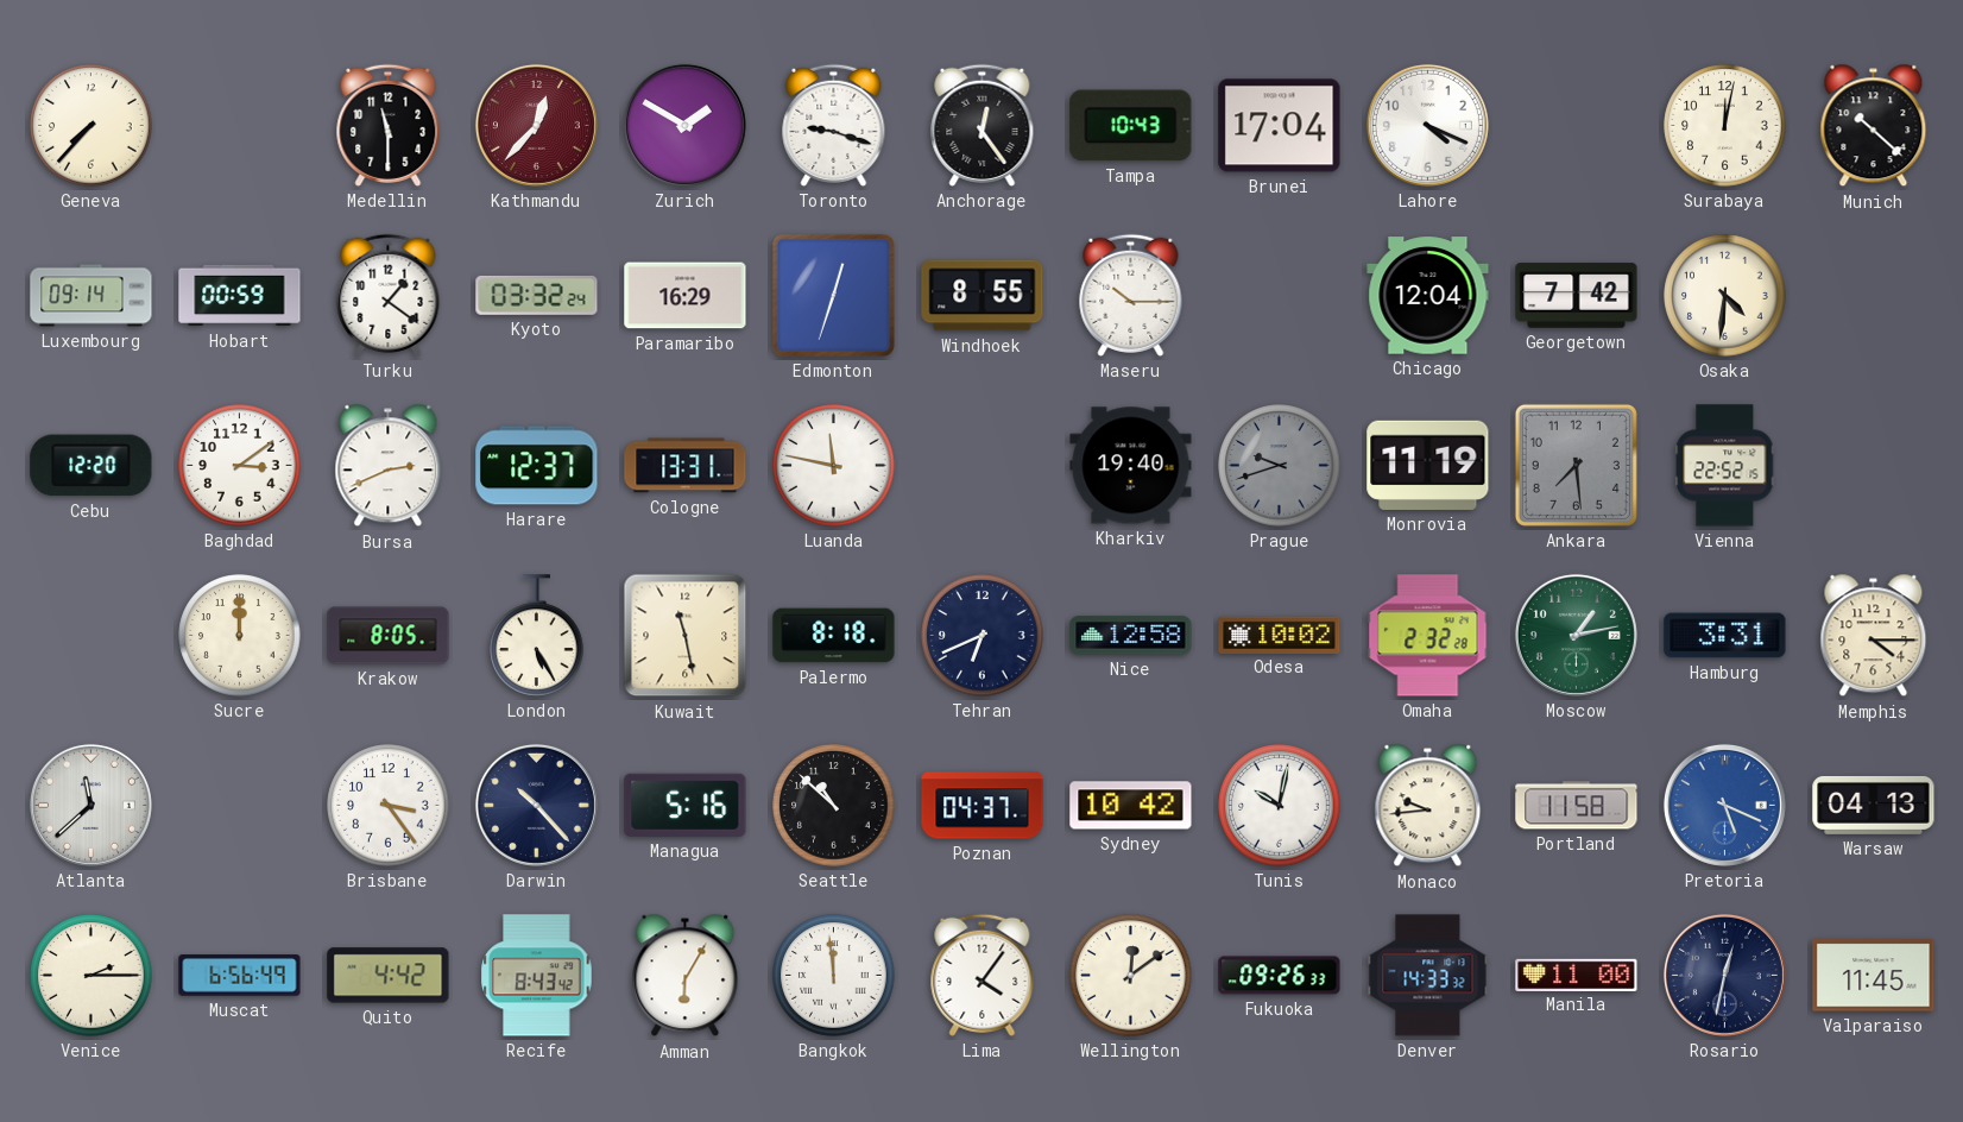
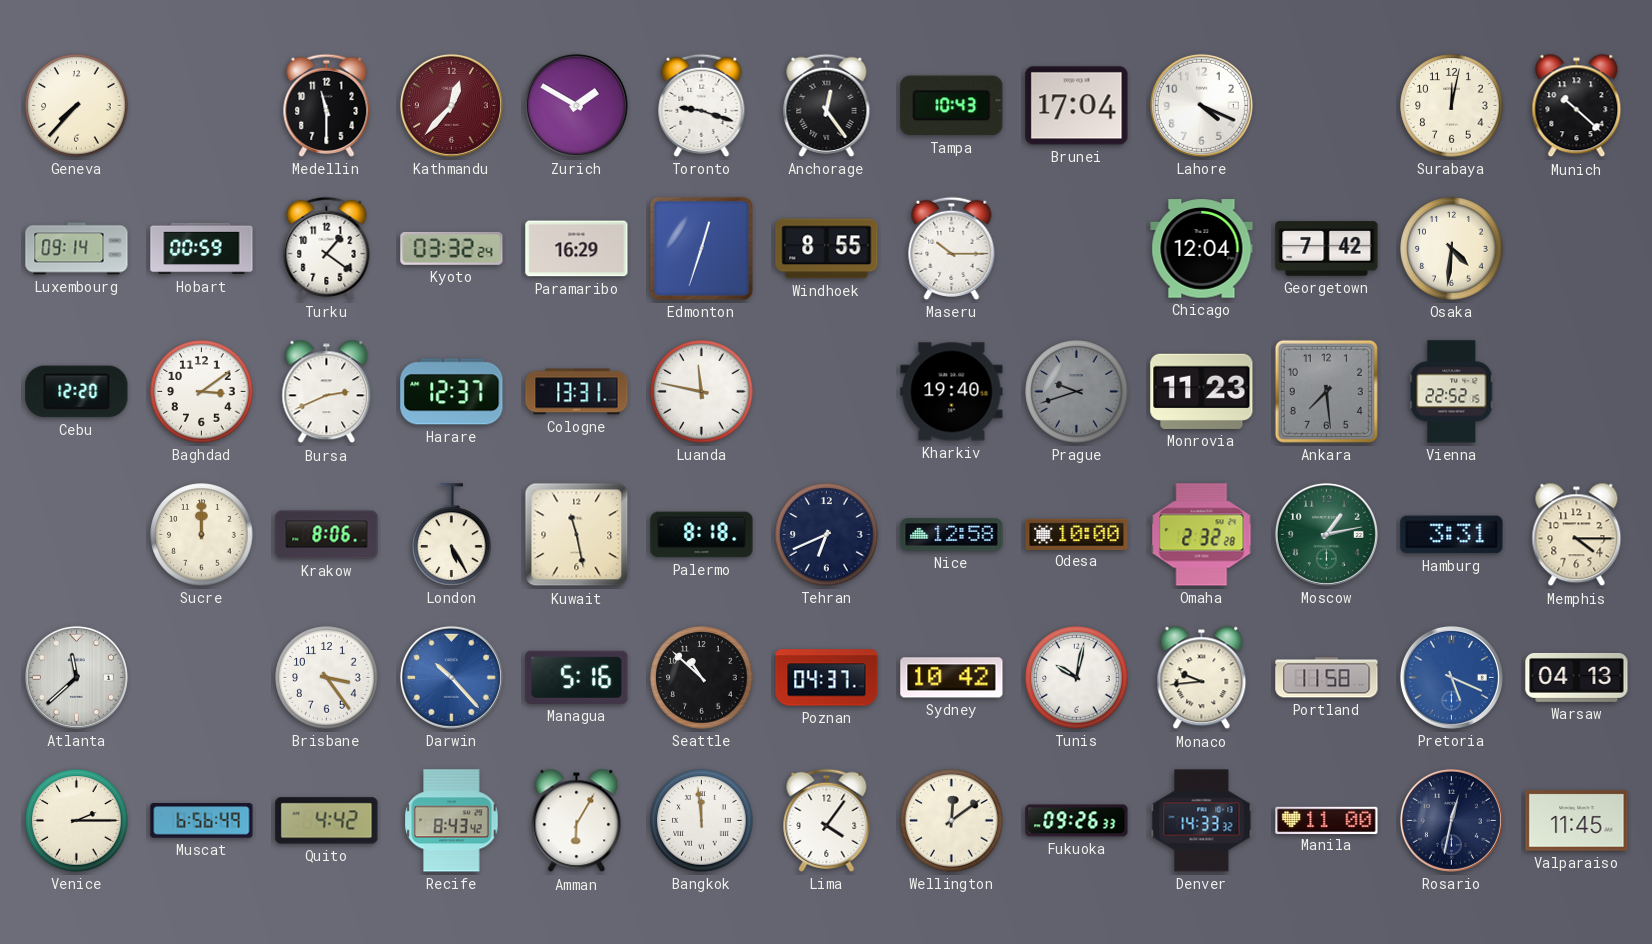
Monrovia: 11:19 -> 11:23
Krakow: 8:05 -> 8:06
Odesa: 10:02 -> 10:00
Darwin dial: navy -> blue
